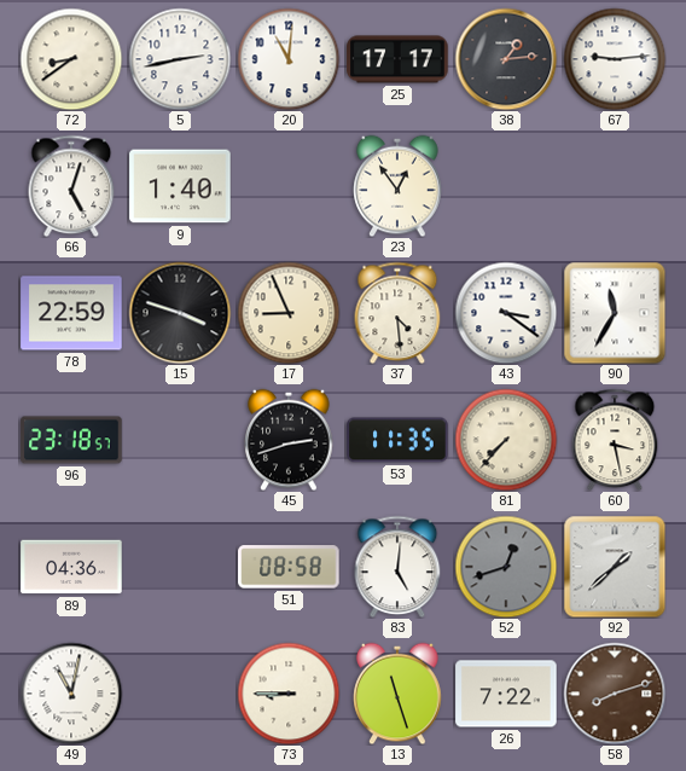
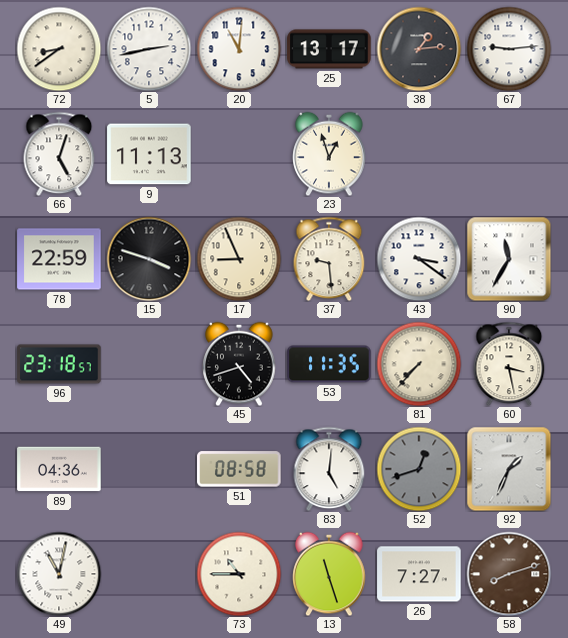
25: 17:17 -> 13:17
9: 1:40 -> 11:13
23: 12:54 -> 12:57
37: 4:29 -> 9:29
45: 2:42 -> 4:42
92: 1:38 -> 1:34
73: 8:45 -> 10:45
26: 7:22 -> 7:27
